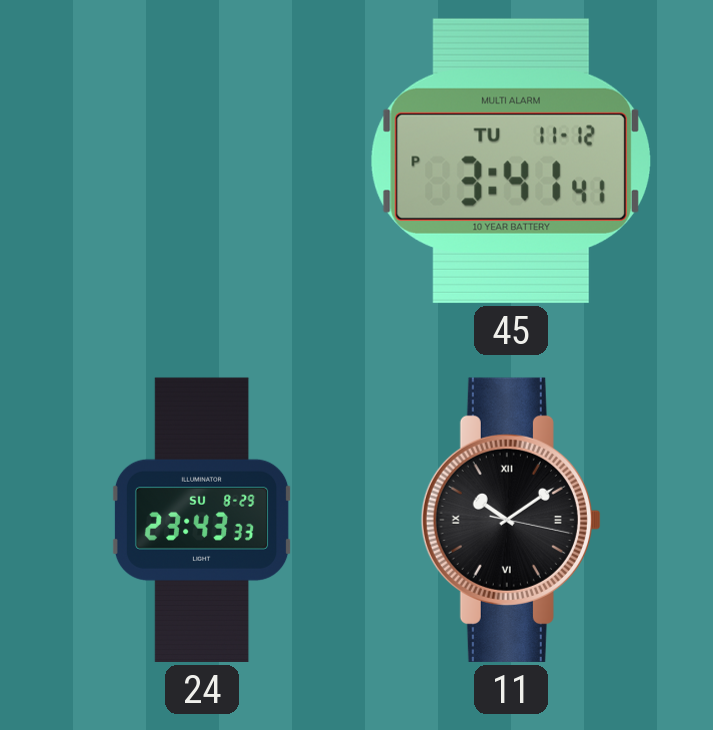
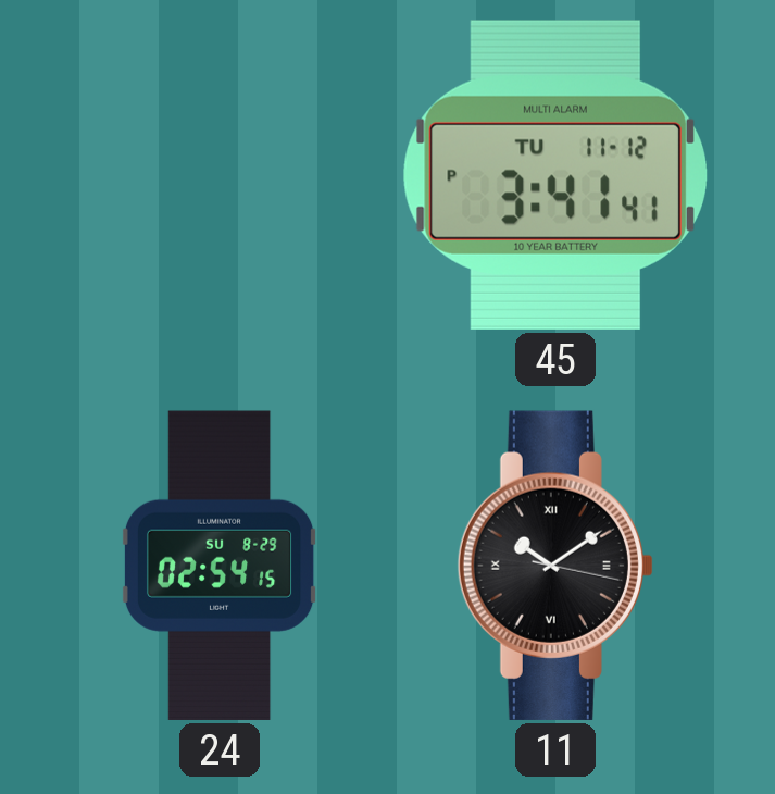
24: 23:43 -> 02:54
